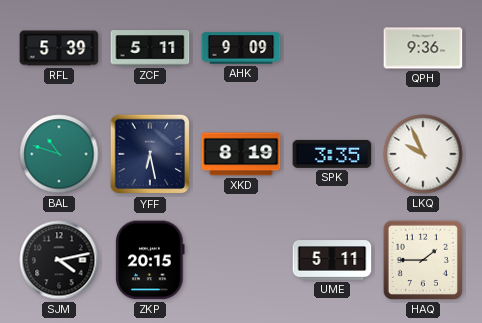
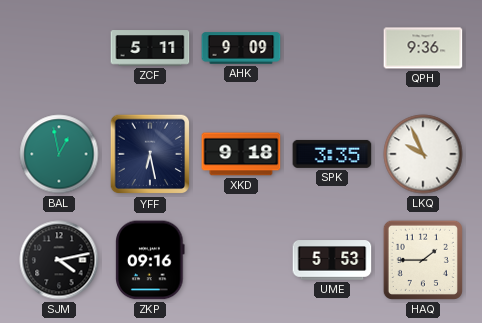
RFL: 5:39 -> none
BAL: 10:48 -> 12:58
XKD: 8:19 -> 9:18
ZKP: 20:15 -> 09:16
UME: 5:11 -> 5:53
